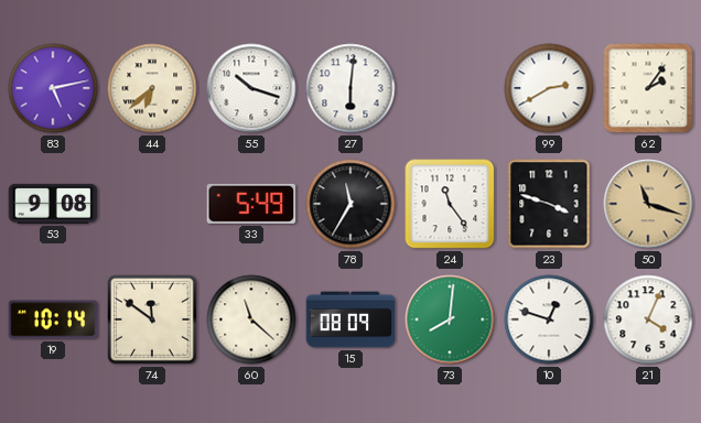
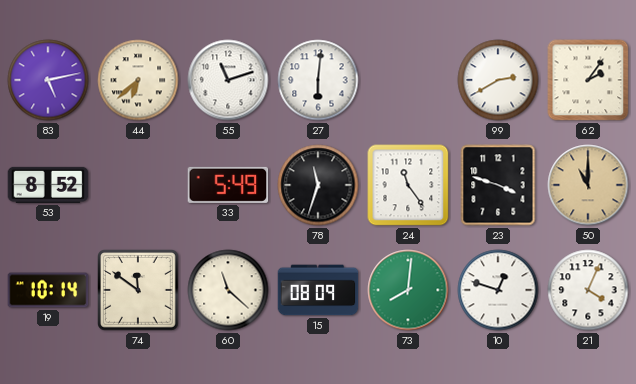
55: 10:18 -> 11:12
53: 9:08 -> 8:52
78: 11:35 -> 11:33
50: 11:18 -> 11:00
